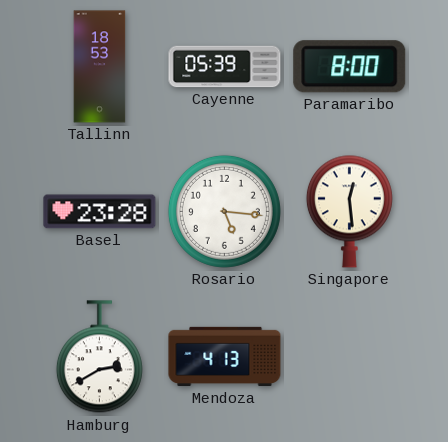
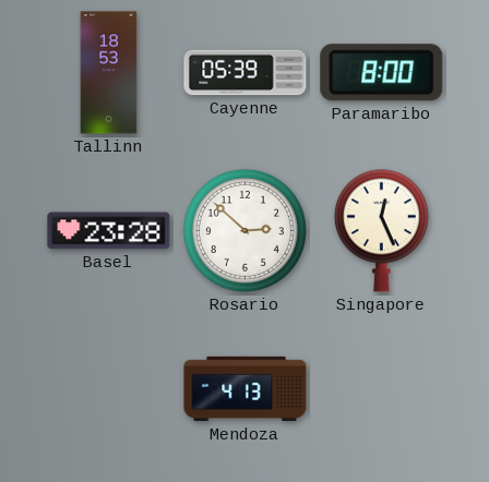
Rosario: 5:16 -> 2:52
Singapore: 12:29 -> 12:26
Hamburg: 2:40 -> none
